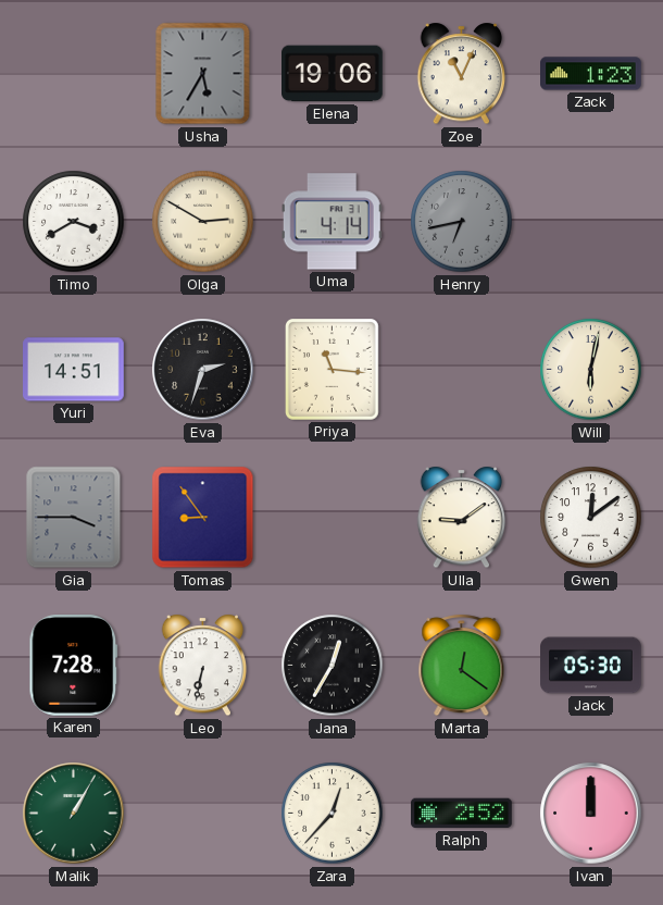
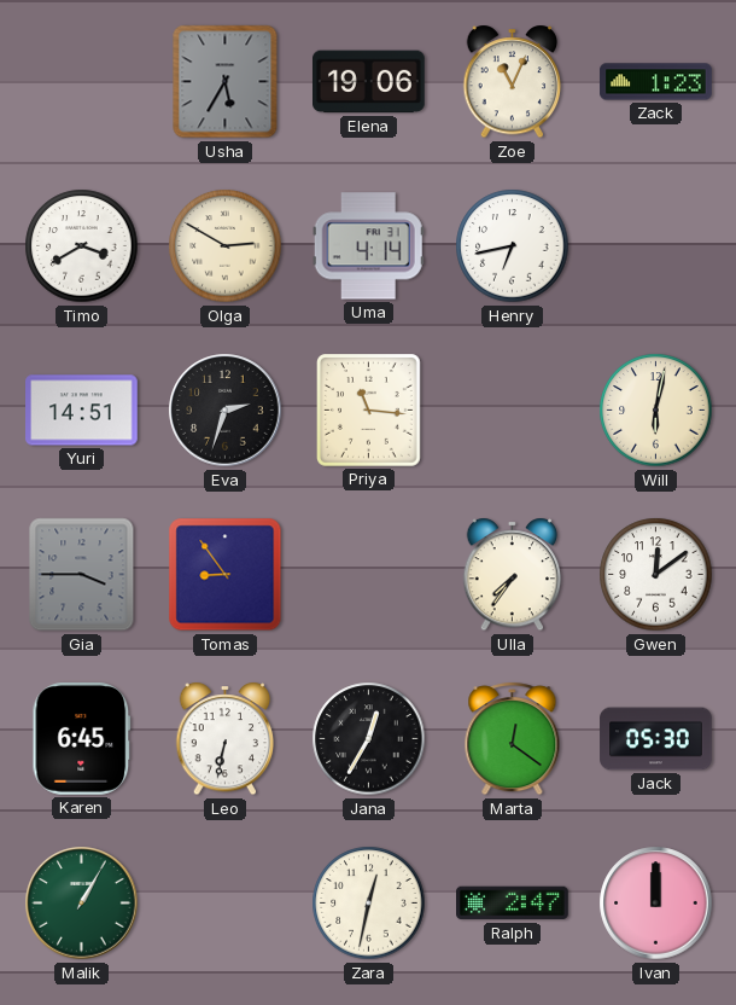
Henry dial: grey -> white
Ulla: 9:09 -> 7:36
Karen: 7:28 -> 6:45
Zara: 12:37 -> 12:32
Ralph: 2:52 -> 2:47
